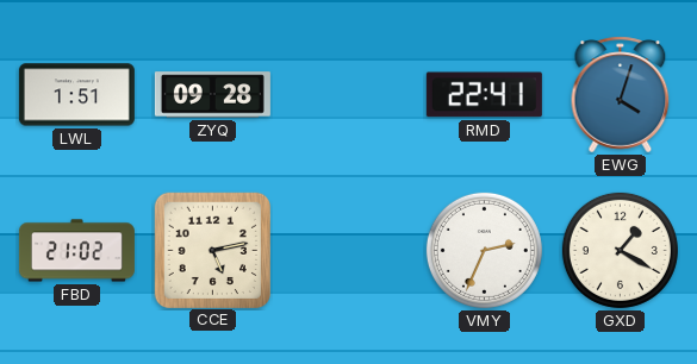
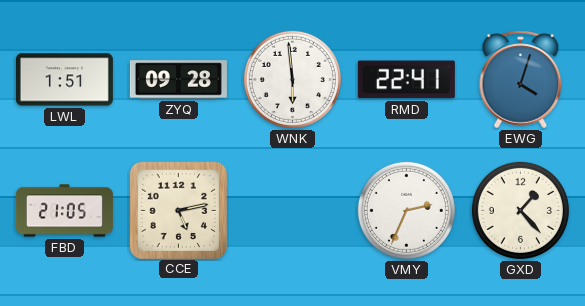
WNK: none -> 5:59
FBD: 21:02 -> 21:05
GXD: 1:20 -> 1:23
